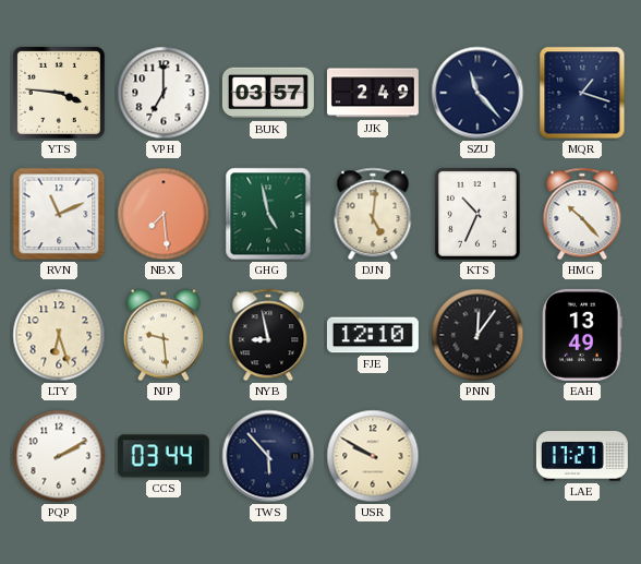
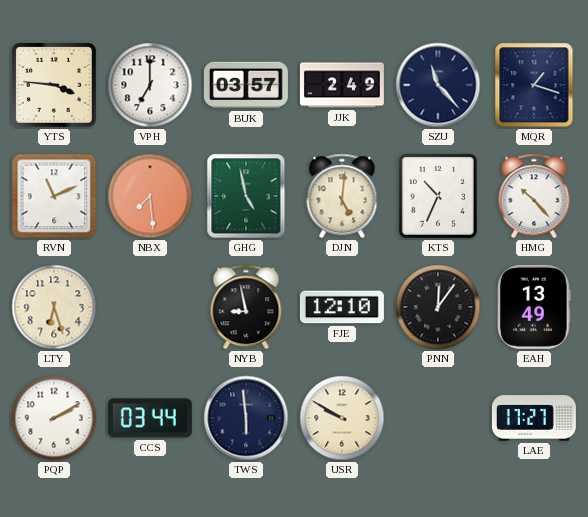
NJP: 9:29 -> none
TWS: 5:53 -> 5:59
